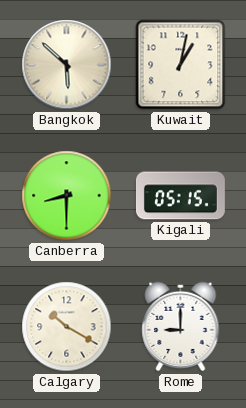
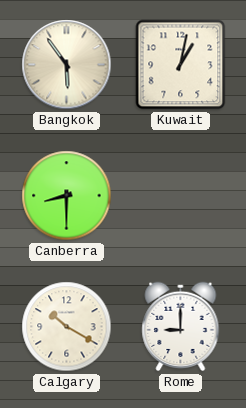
Bangkok: 5:52 -> 5:54
Kigali: 05:15 -> none
